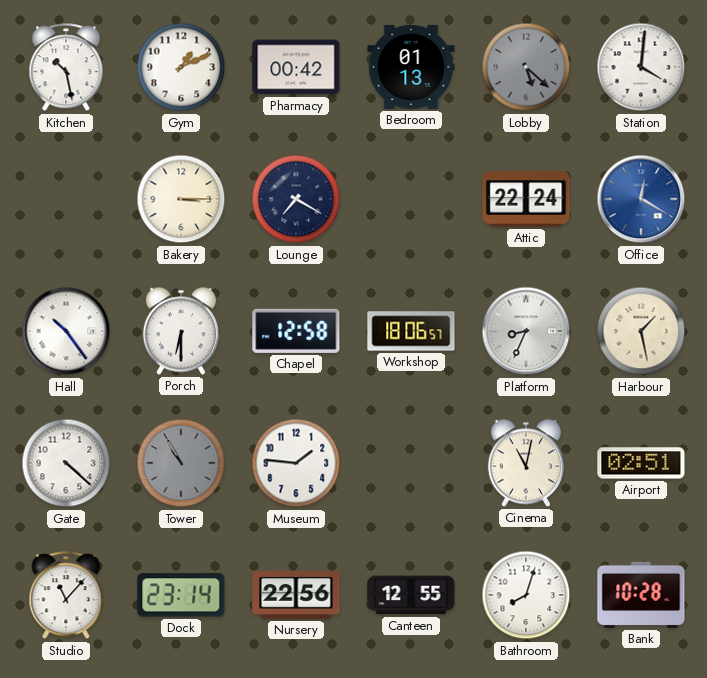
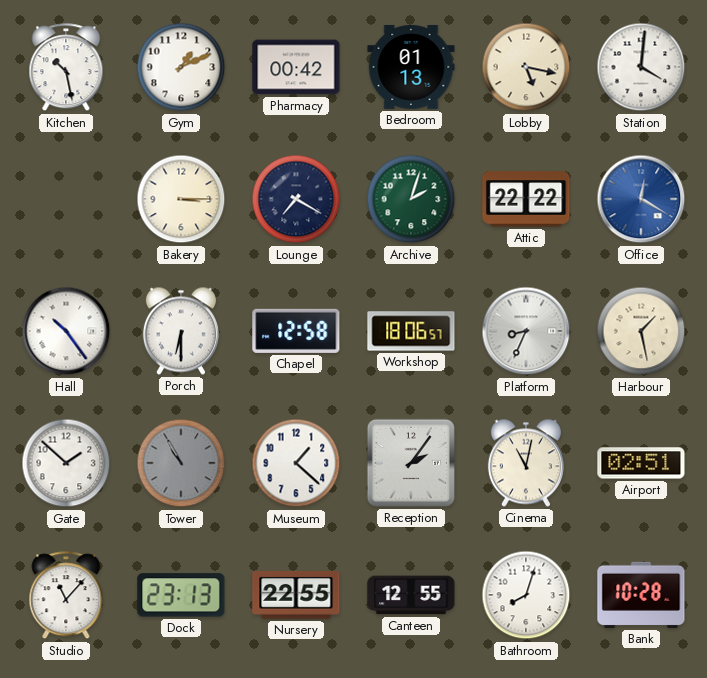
Lobby: 5:22 -> 5:17
Lobby dial: grey -> cream
Archive: none -> 2:03
Attic: 22:24 -> 22:22
Gate: 4:22 -> 1:52
Museum: 1:46 -> 1:22
Reception: none -> 2:06
Dock: 23:14 -> 23:13
Nursery: 22:56 -> 22:55
